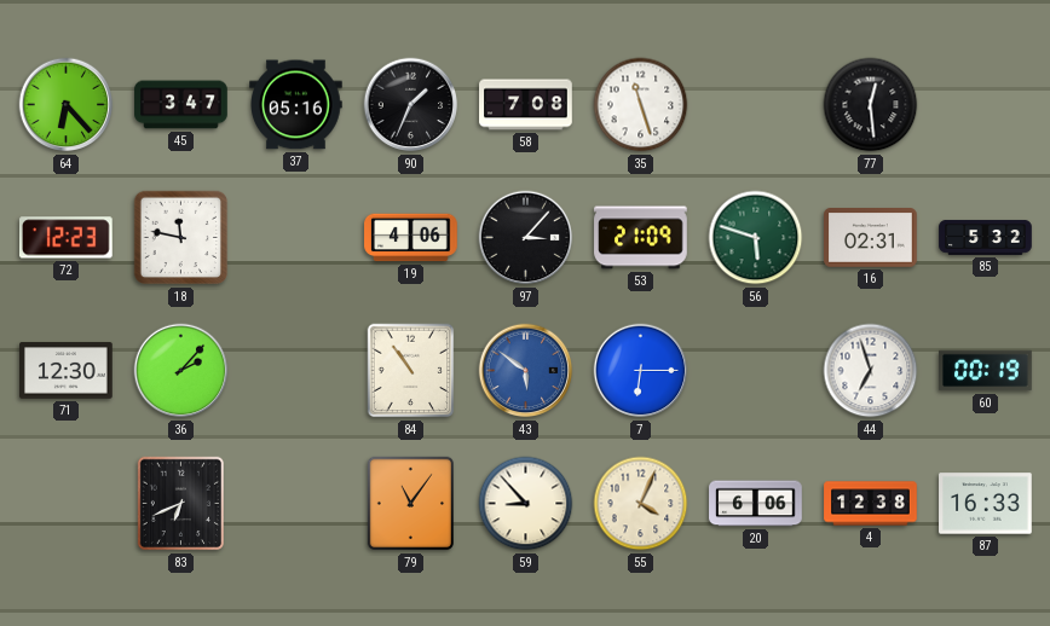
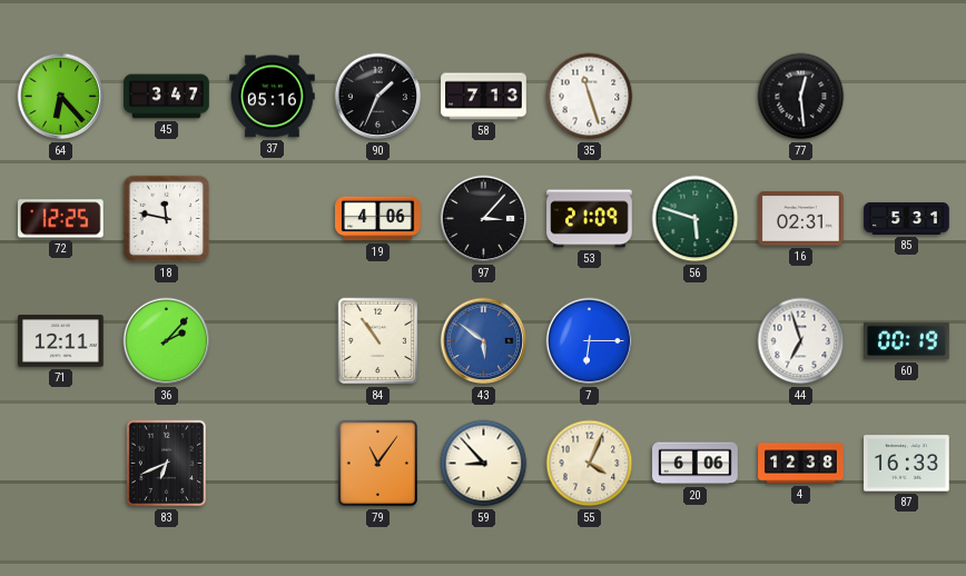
58: 7:08 -> 7:13
72: 12:23 -> 12:25
85: 5:32 -> 5:31
71: 12:30 -> 12:11
